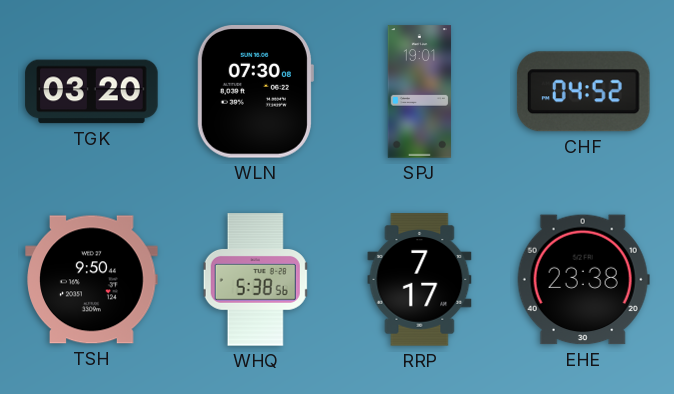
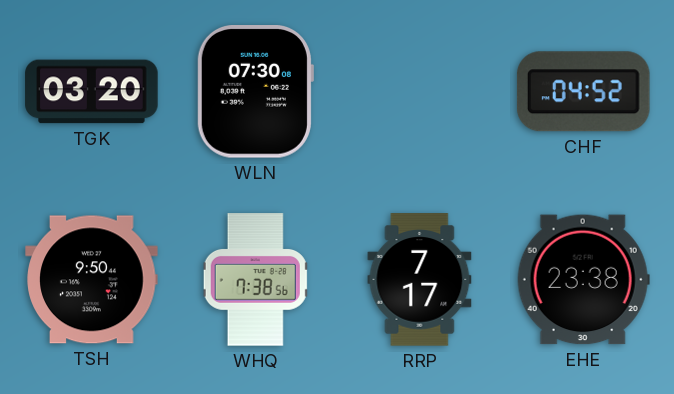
SPJ: 19:01 -> none
WHQ: 5:38 -> 7:38
